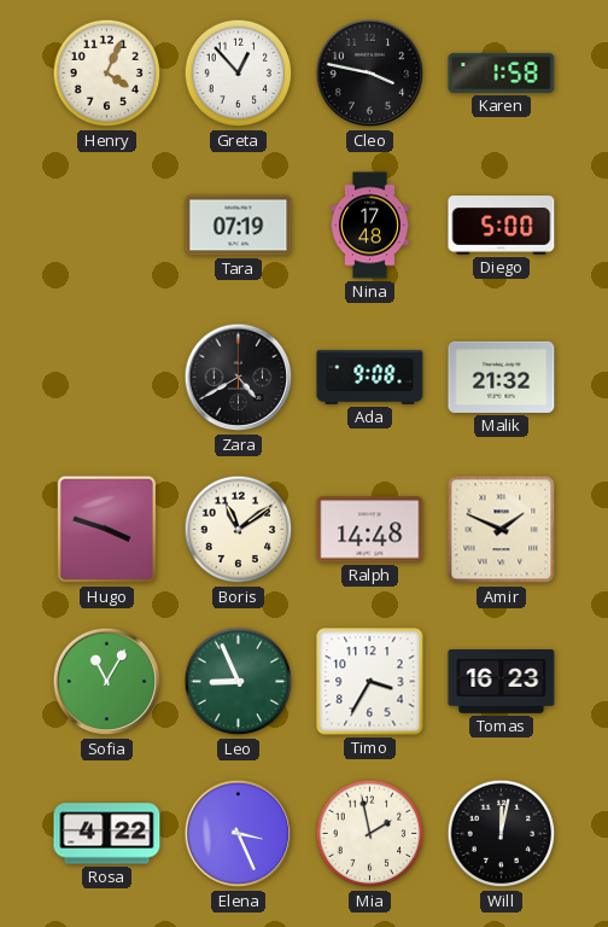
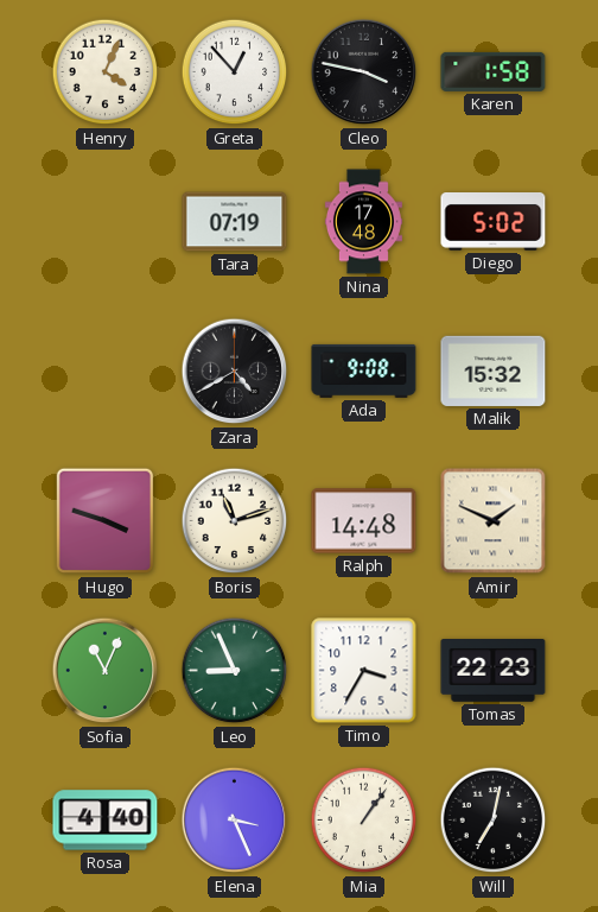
Diego: 5:00 -> 5:02
Malik: 21:32 -> 15:32
Boris: 11:09 -> 11:12
Sofia: 11:05 -> 11:04
Tomas: 16:23 -> 22:23
Rosa: 4:22 -> 4:40
Mia: 1:58 -> 1:06
Will: 12:02 -> 7:02
